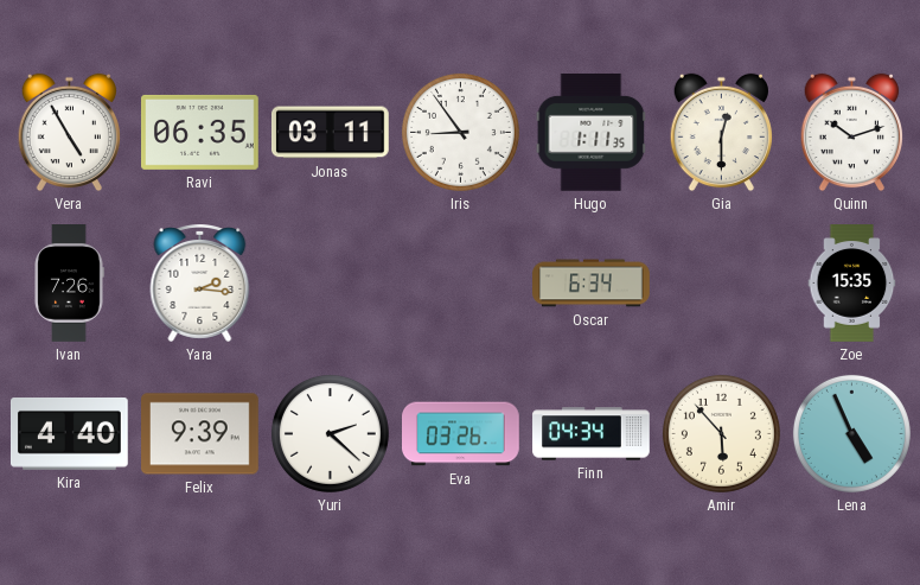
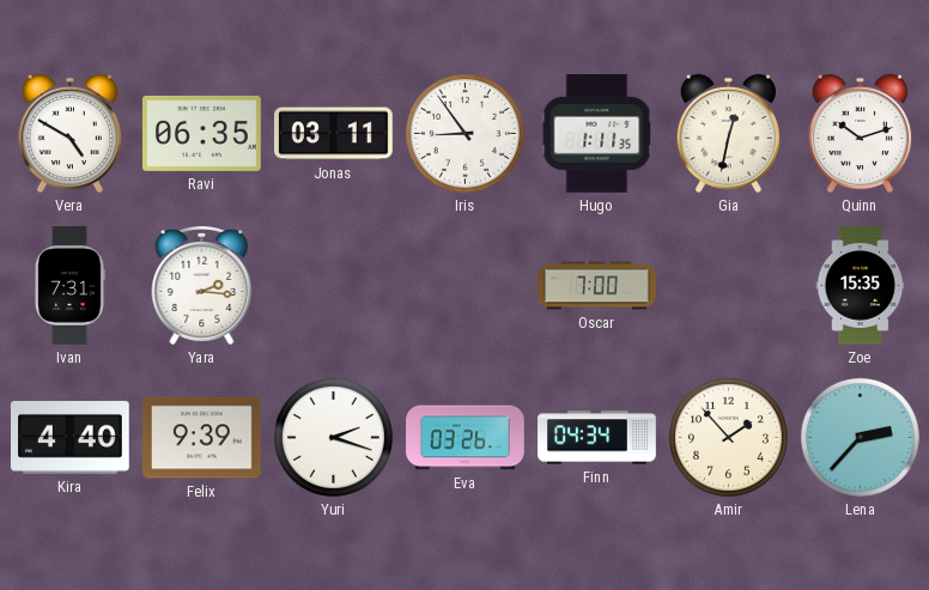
Vera: 4:55 -> 4:50
Gia: 12:30 -> 12:32
Ivan: 7:26 -> 7:31
Oscar: 6:34 -> 7:00
Yuri: 2:22 -> 2:18
Amir: 5:53 -> 1:53
Lena: 4:56 -> 2:37
